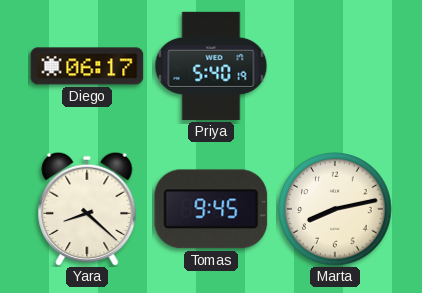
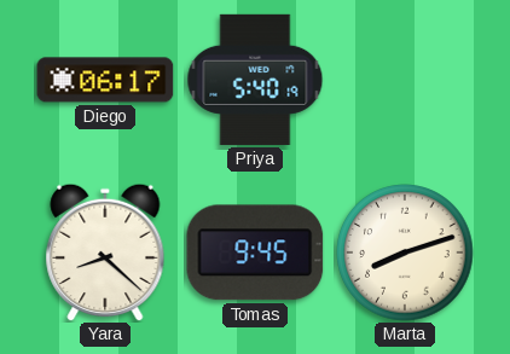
Marta: 8:13 -> 8:12
